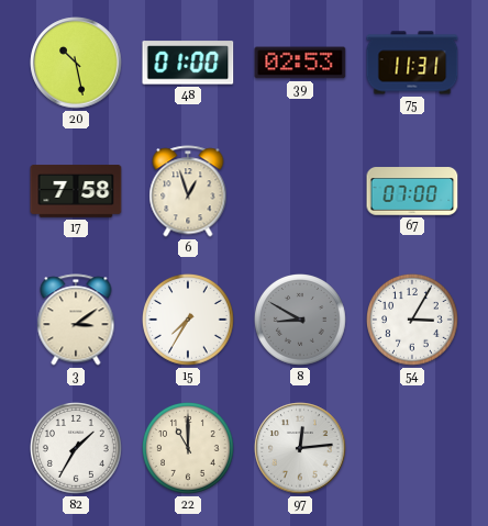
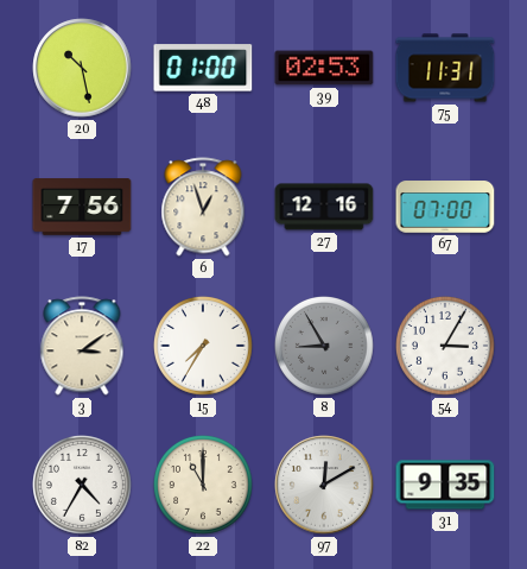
17: 7:58 -> 7:56
27: none -> 12:16
8: 8:50 -> 8:55
82: 1:35 -> 4:35
97: 12:14 -> 12:10
31: none -> 9:35
